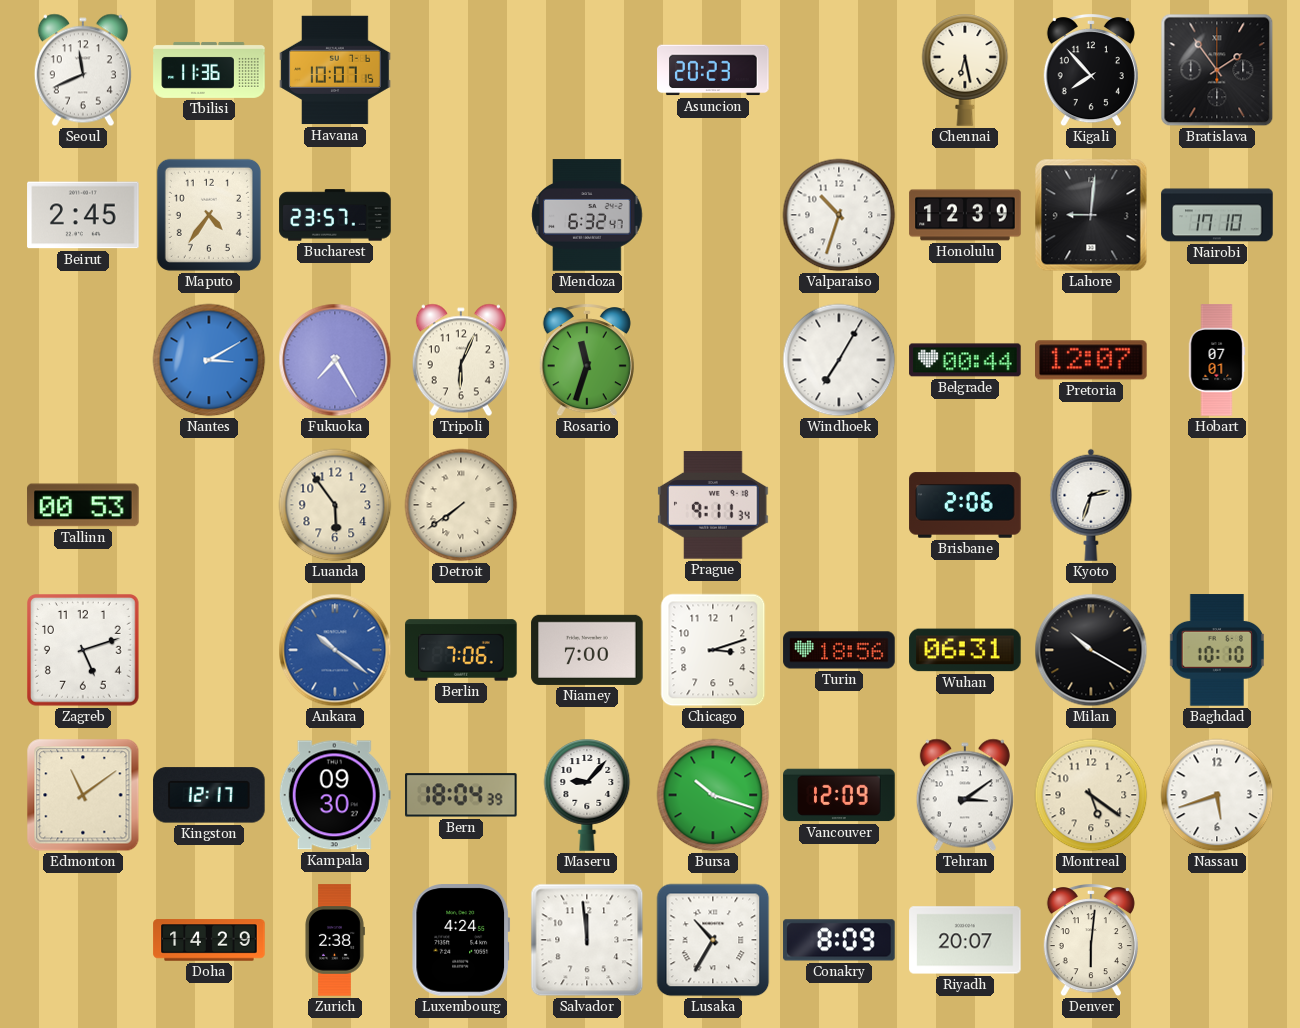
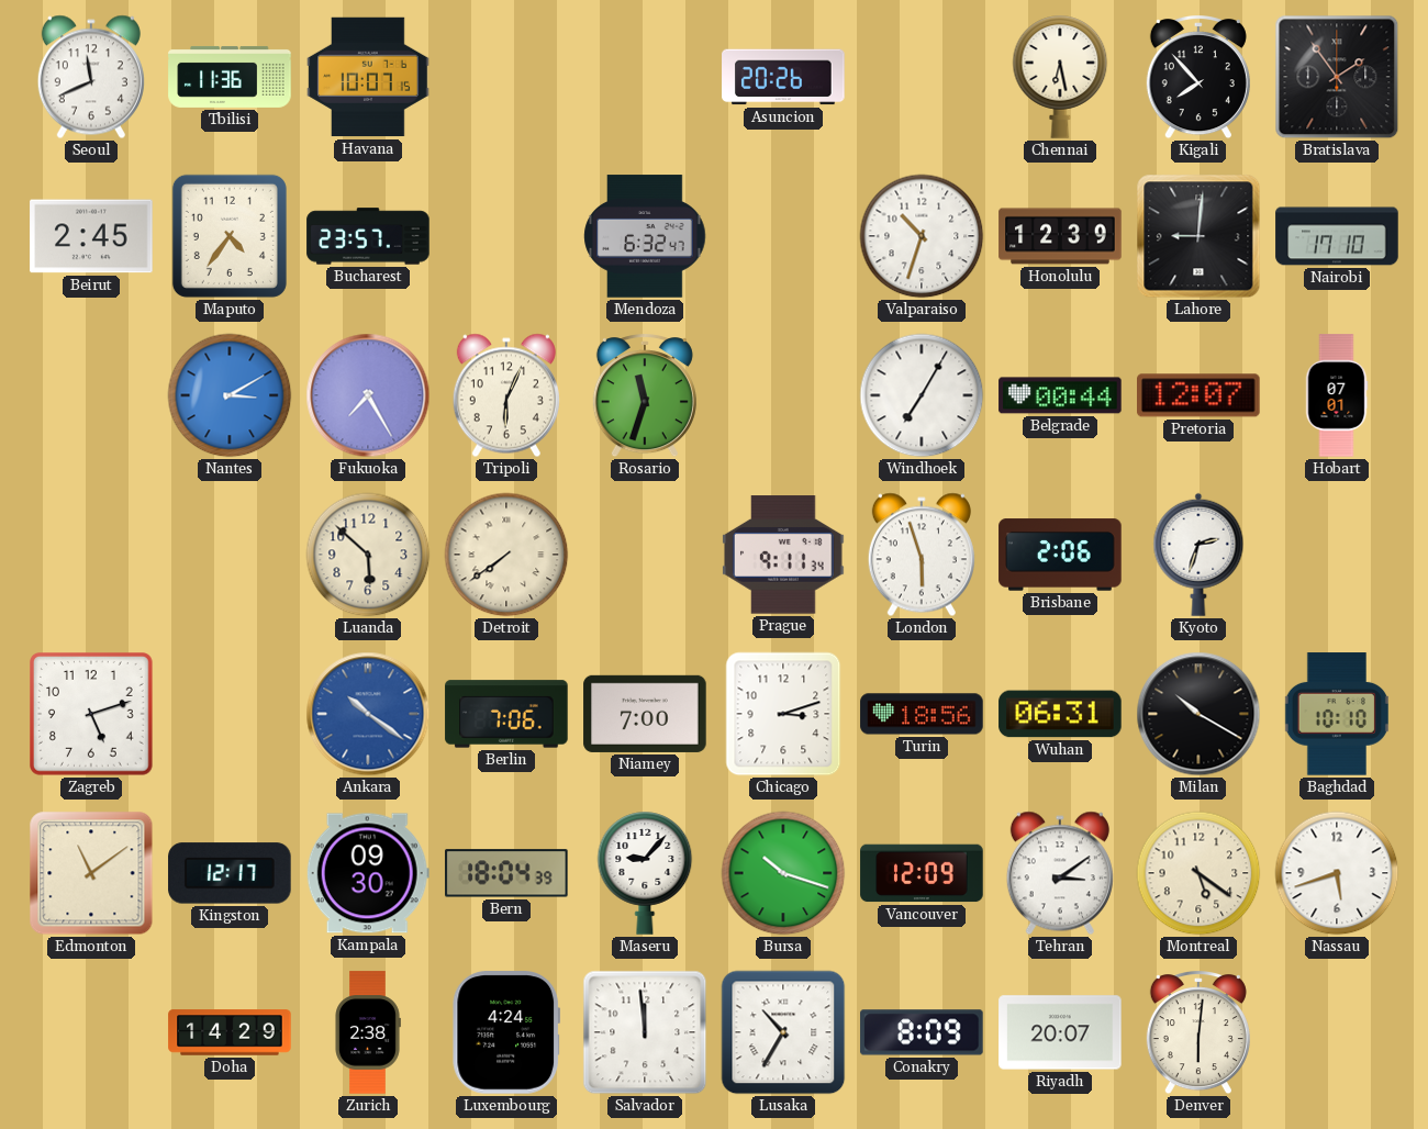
Asuncion: 20:23 -> 20:26
Tallinn: 00:53 -> none
Luanda: 5:54 -> 5:52
London: none -> 5:57
